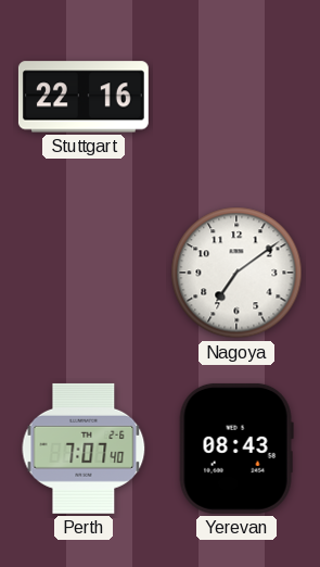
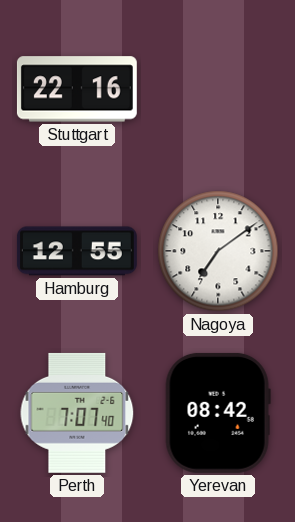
Hamburg: none -> 12:55
Yerevan: 08:43 -> 08:42
